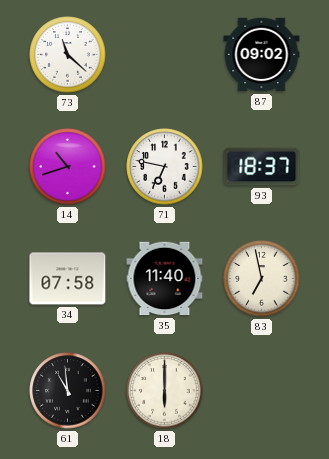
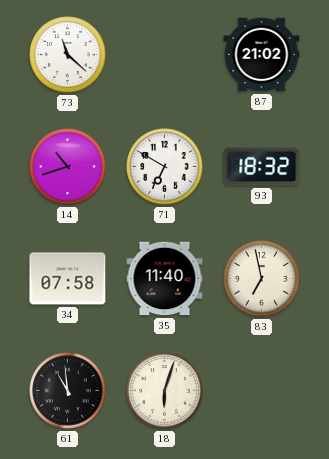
87: 09:02 -> 21:02
71: 6:47 -> 6:50
93: 18:37 -> 18:32
18: 6:00 -> 6:03
